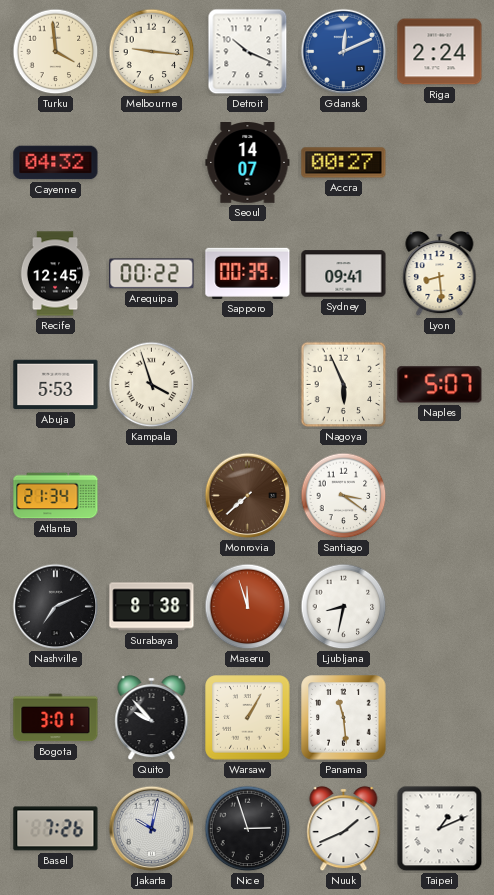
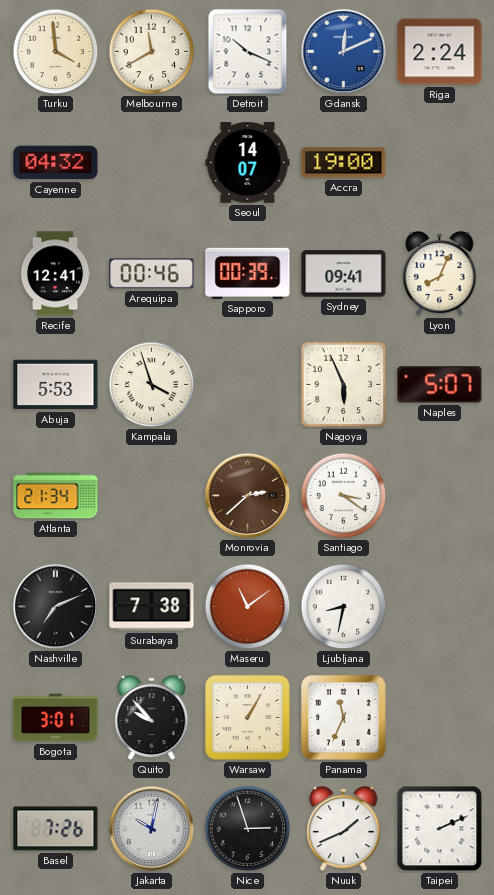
Melbourne: 9:16 -> 11:40
Accra: 00:27 -> 19:00
Recife: 12:45 -> 12:41
Arequipa: 00:22 -> 00:46
Lyon: 8:29 -> 8:04
Monrovia: 7:38 -> 2:38
Surabaya: 8:38 -> 7:38
Maseru: 11:57 -> 11:09
Panama: 11:29 -> 11:34
Taipei: 1:11 -> 2:11
